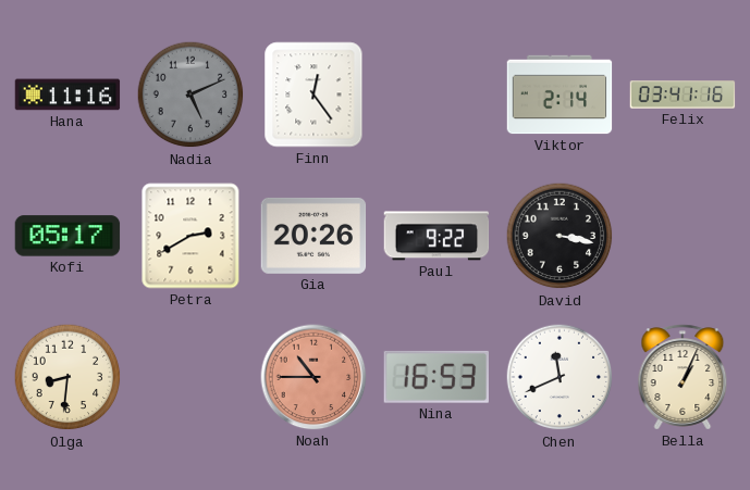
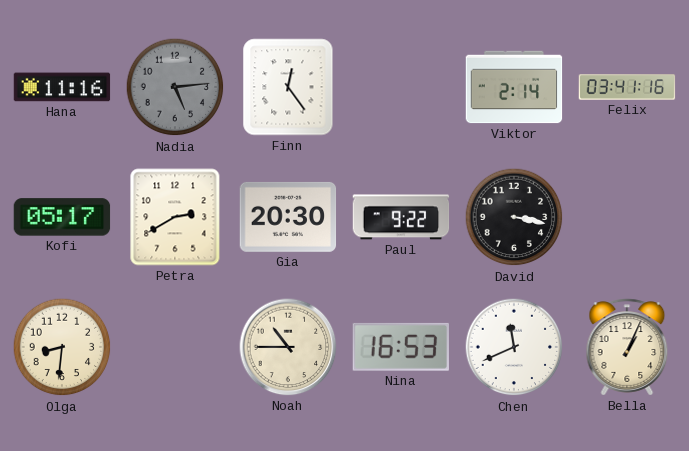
Nadia: 5:11 -> 5:14
Gia: 20:26 -> 20:30
Noah dial: salmon -> cream
